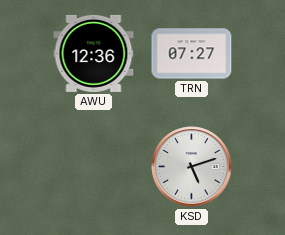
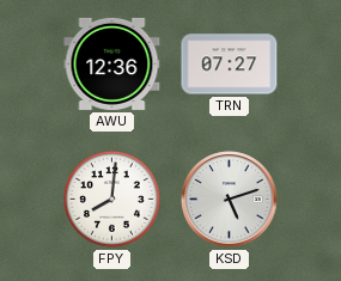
FPY: none -> 8:01
